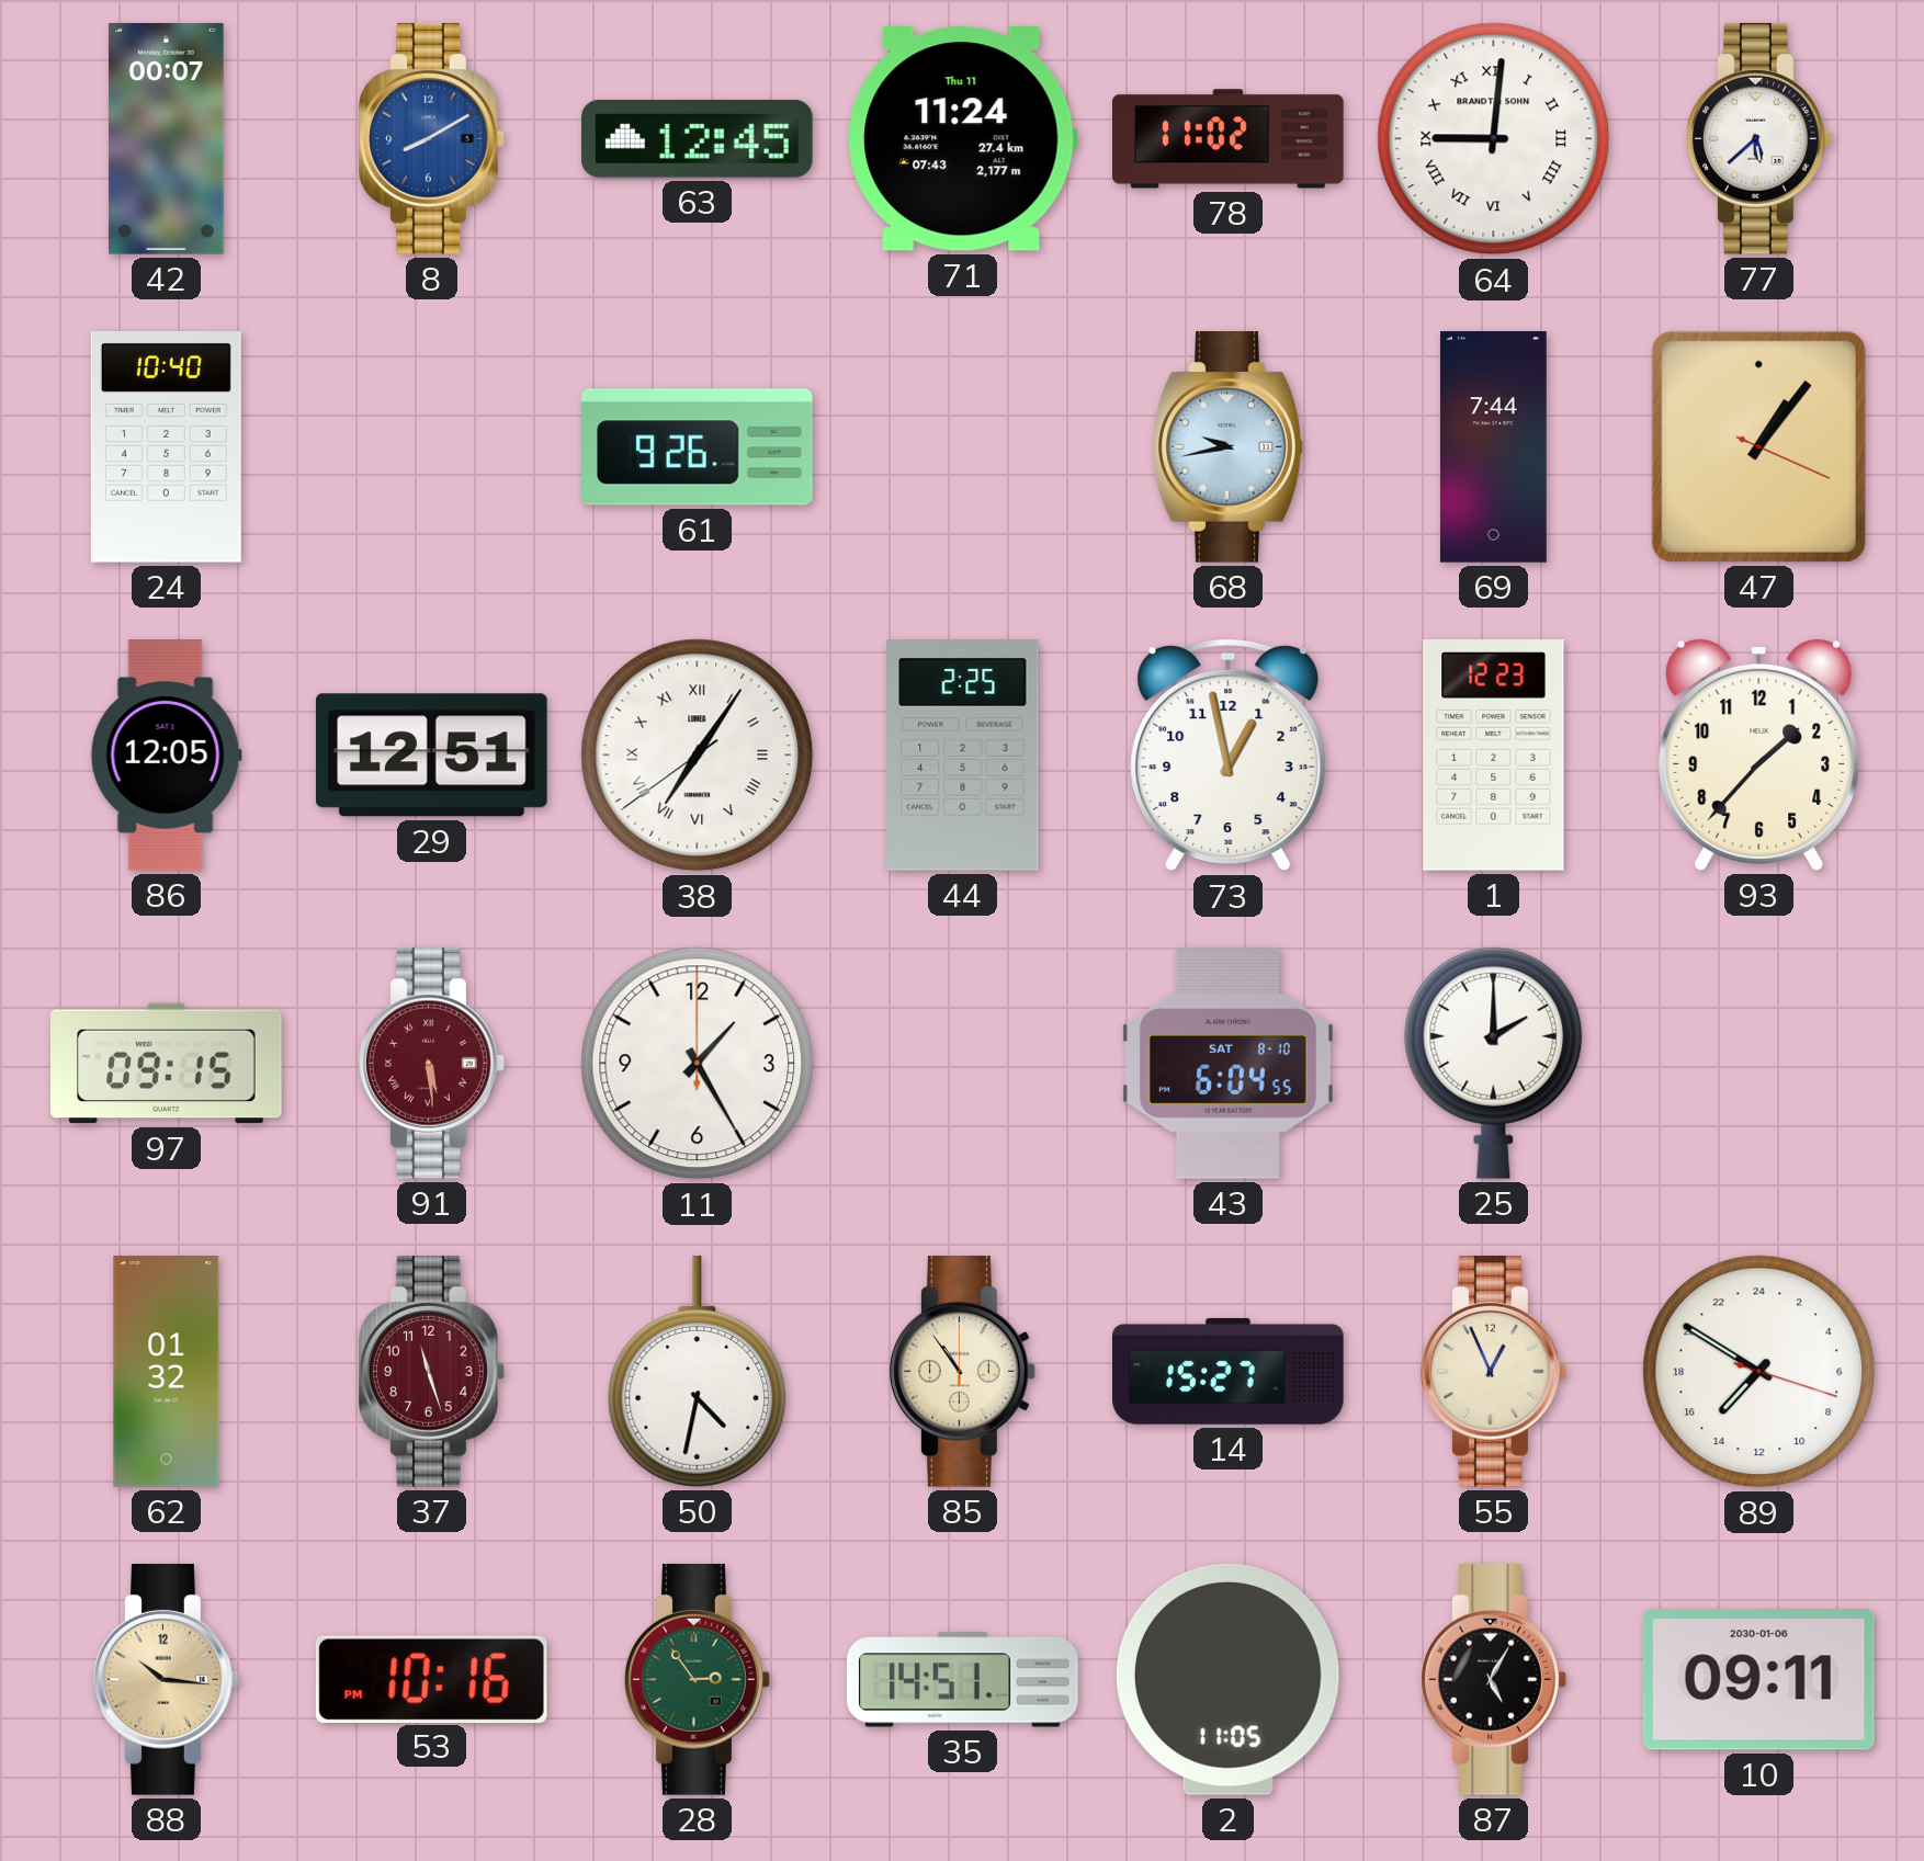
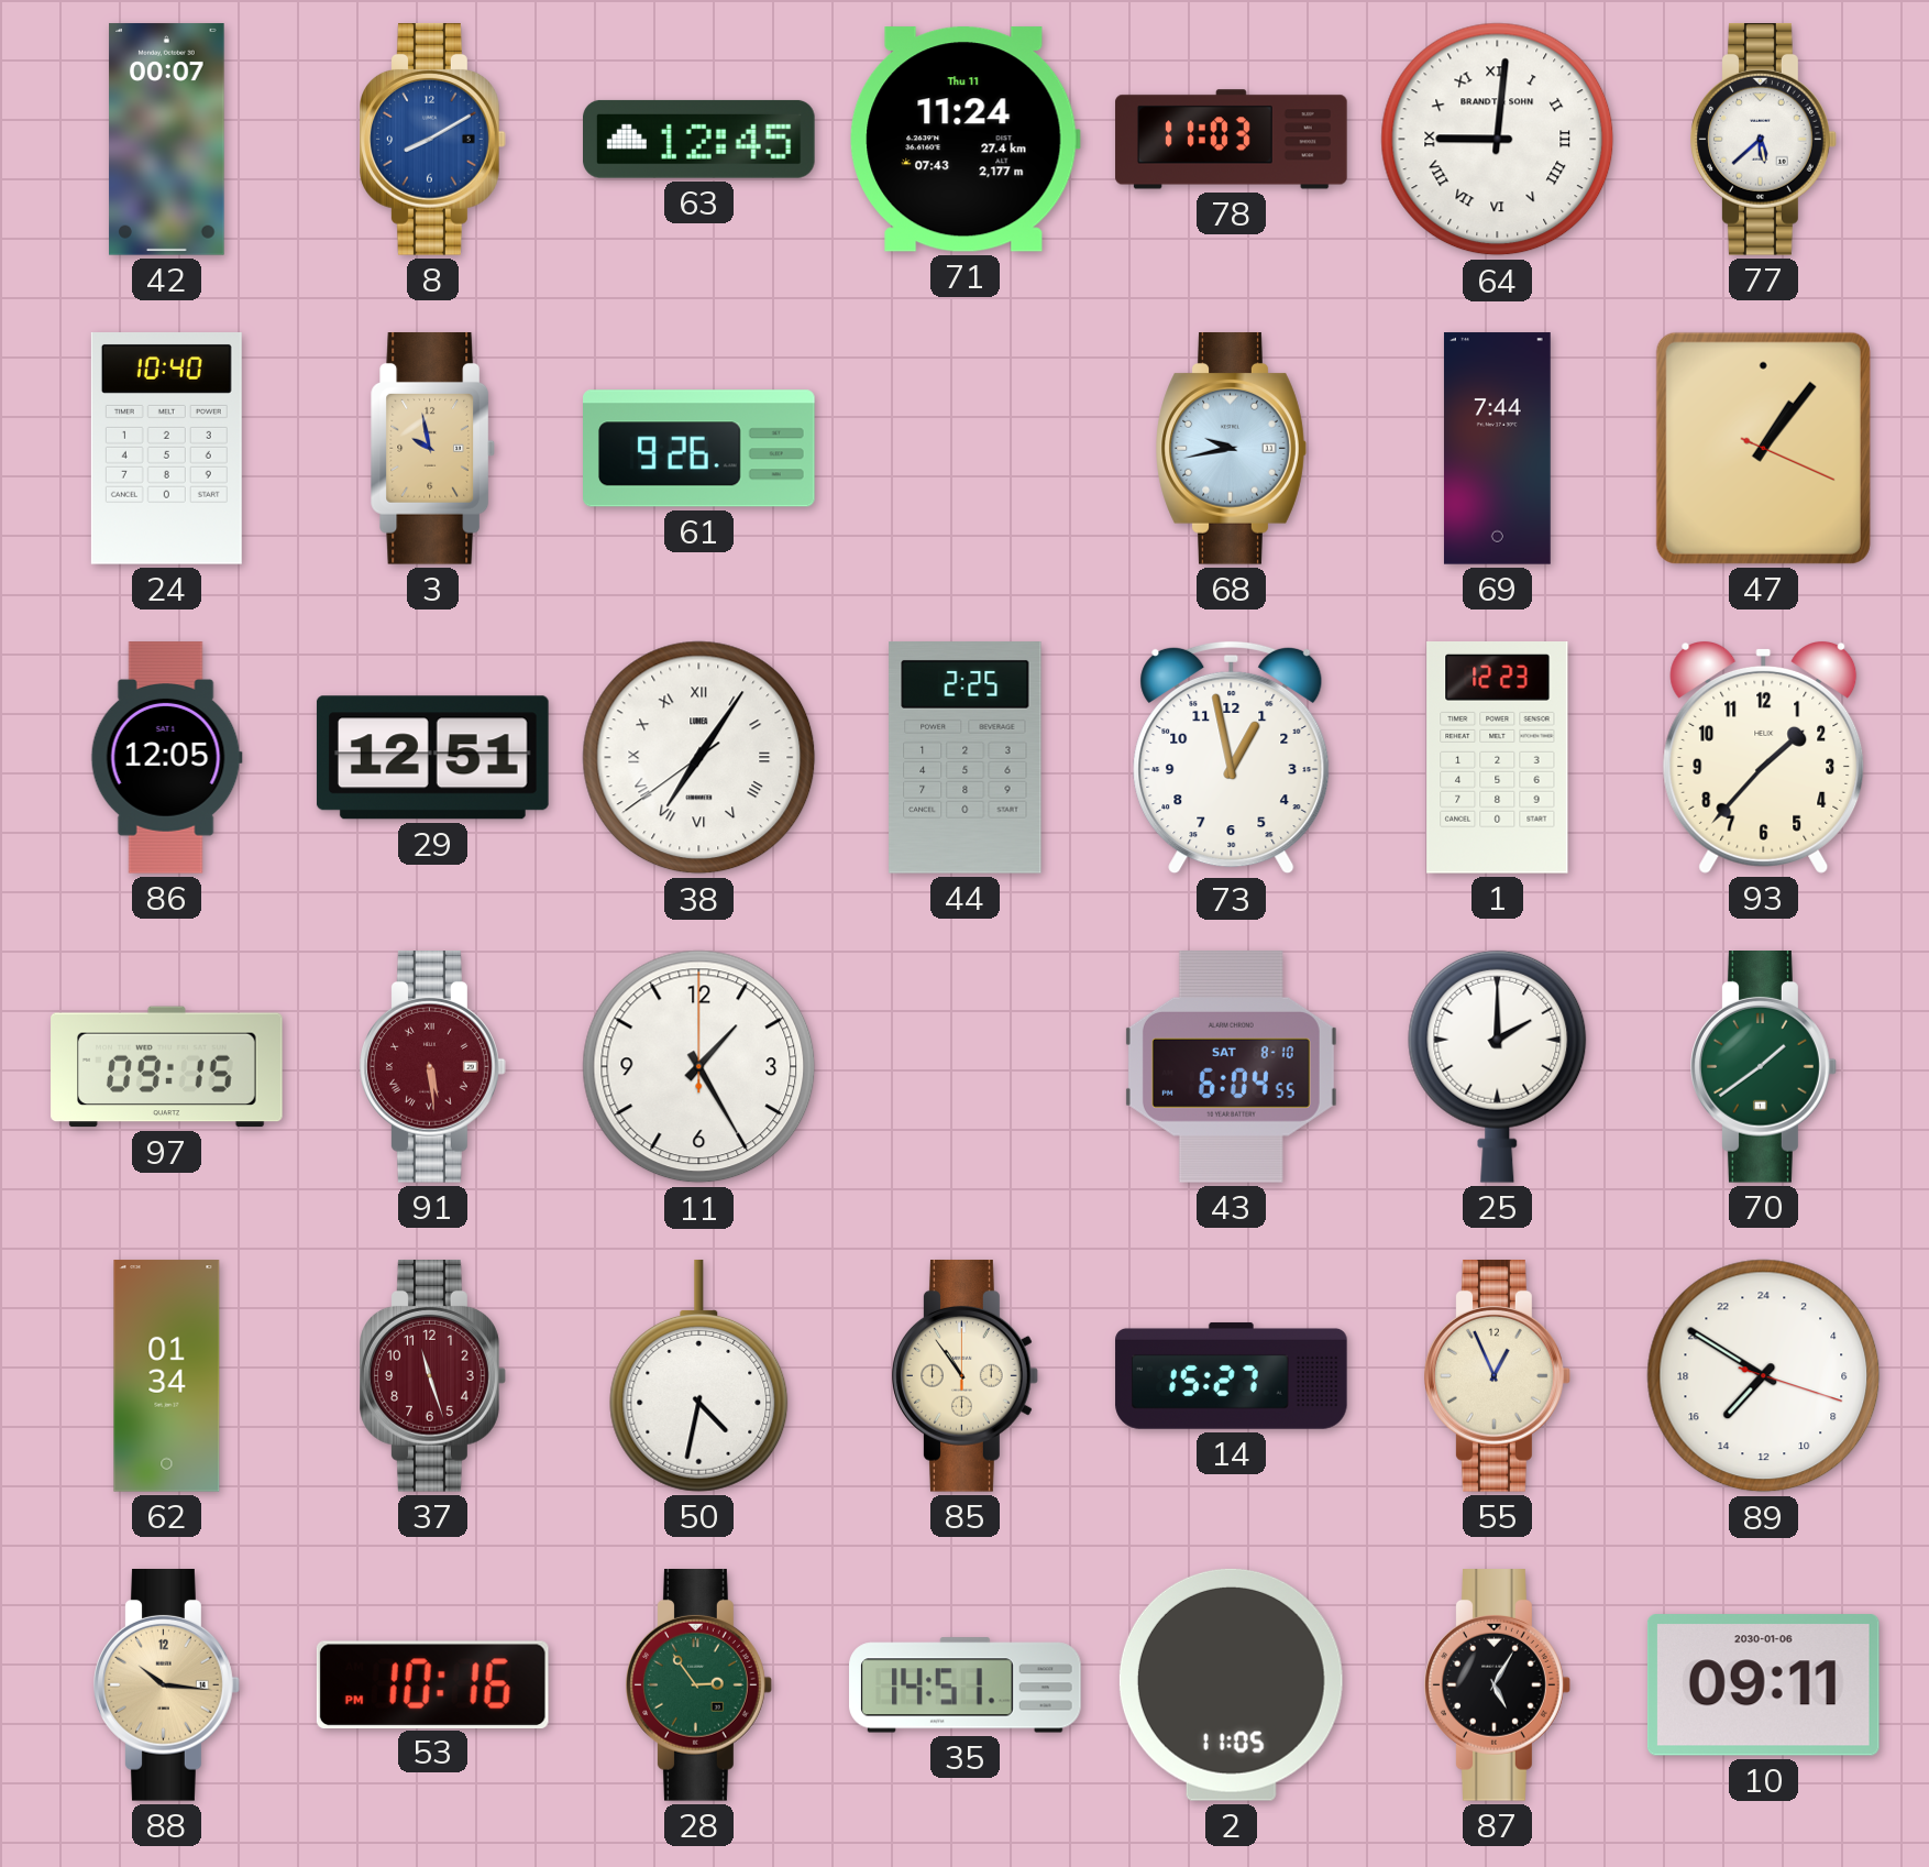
78: 11:02 -> 11:03
3: none -> 9:58
70: none -> 1:39
62: 01:32 -> 01:34
